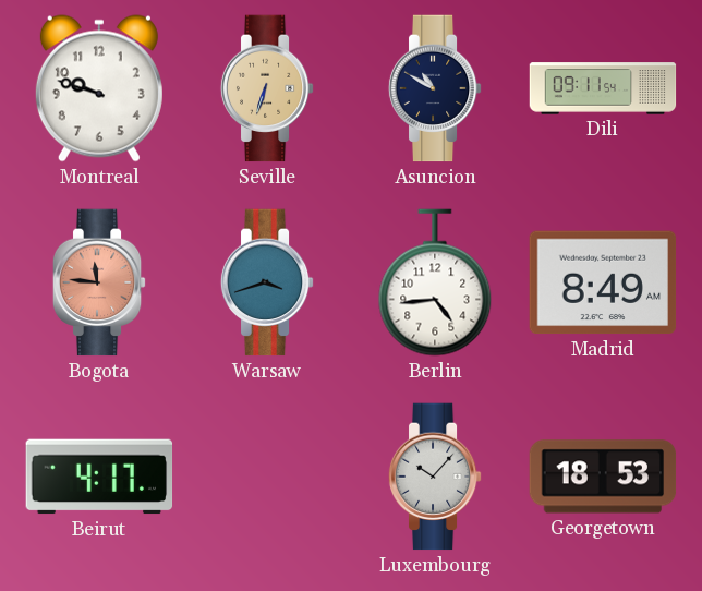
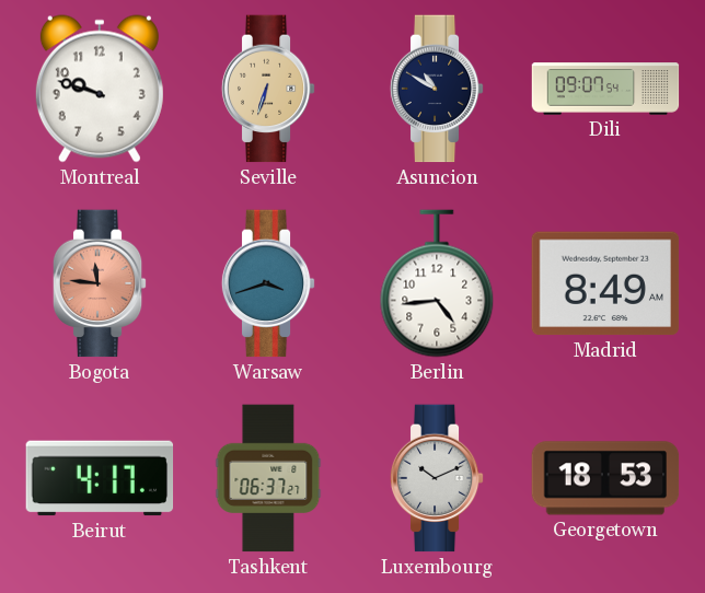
Dili: 09:11 -> 09:07
Tashkent: none -> 06:37
Luxembourg: 10:07 -> 10:11
